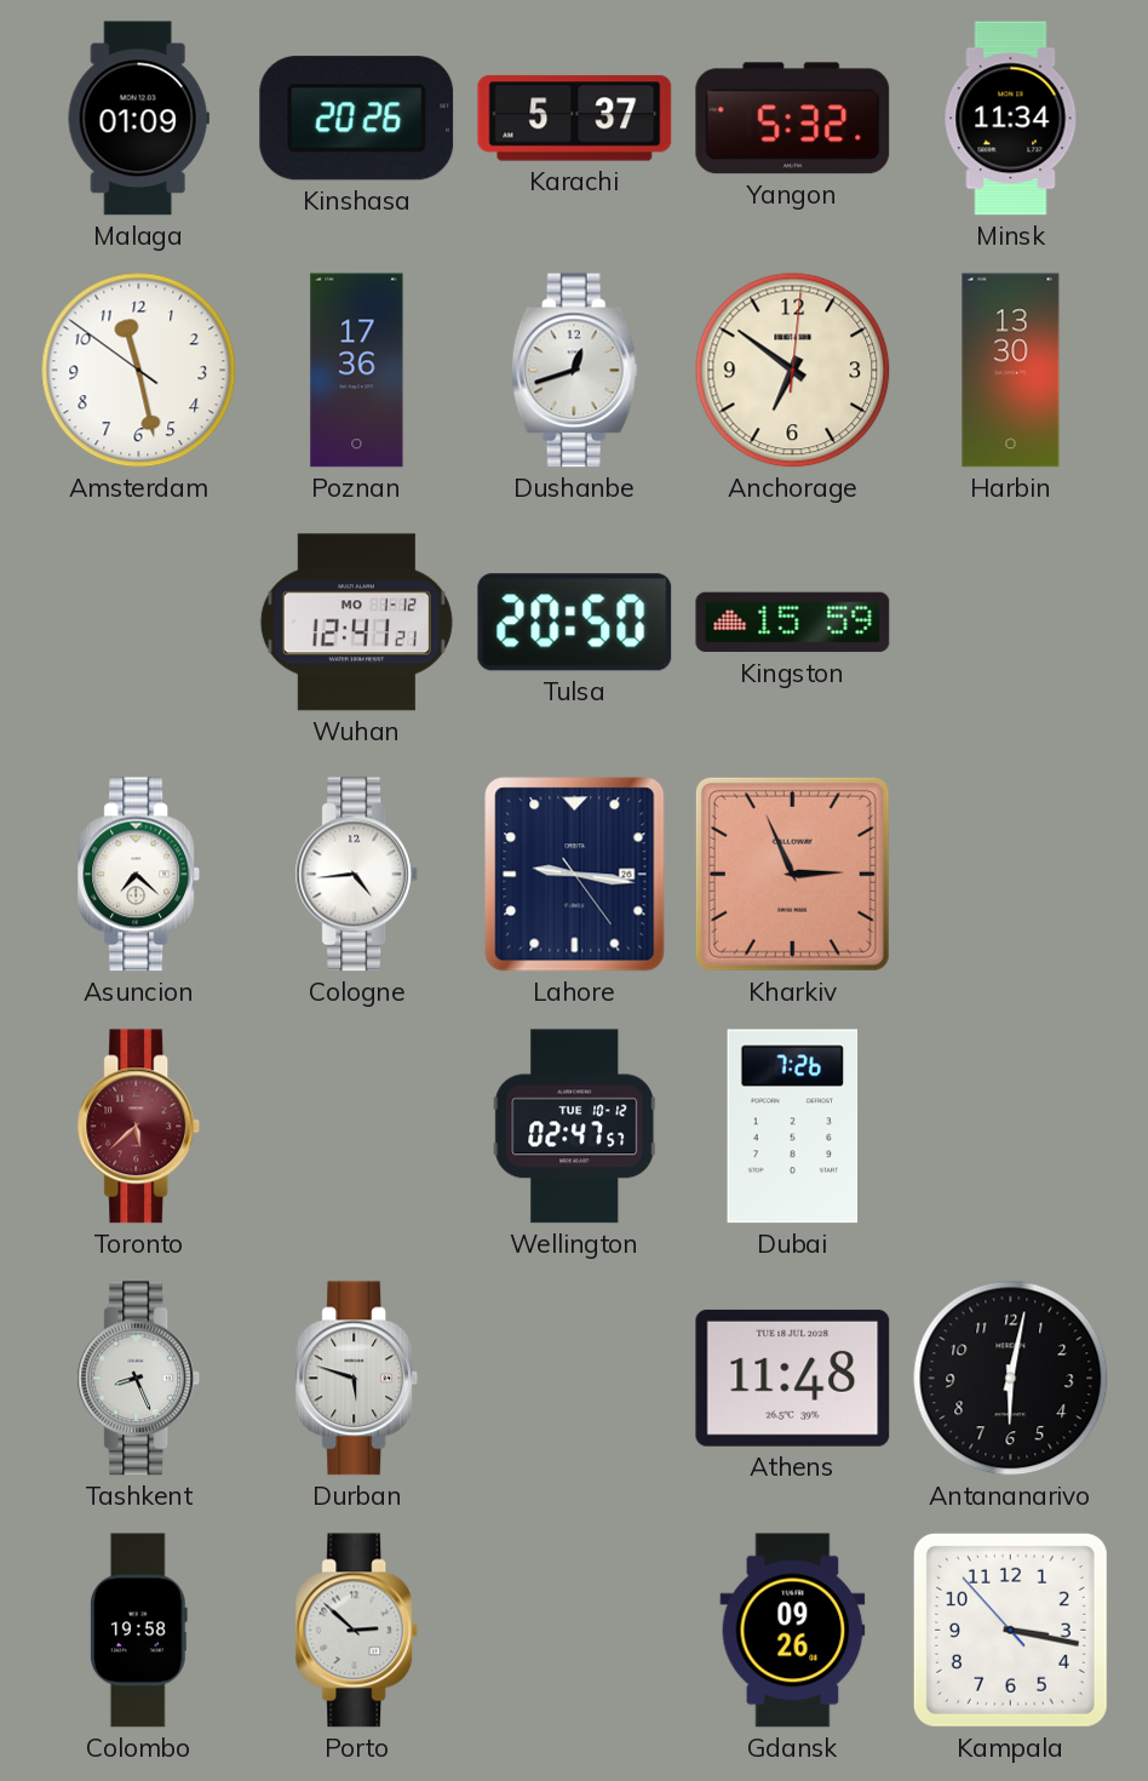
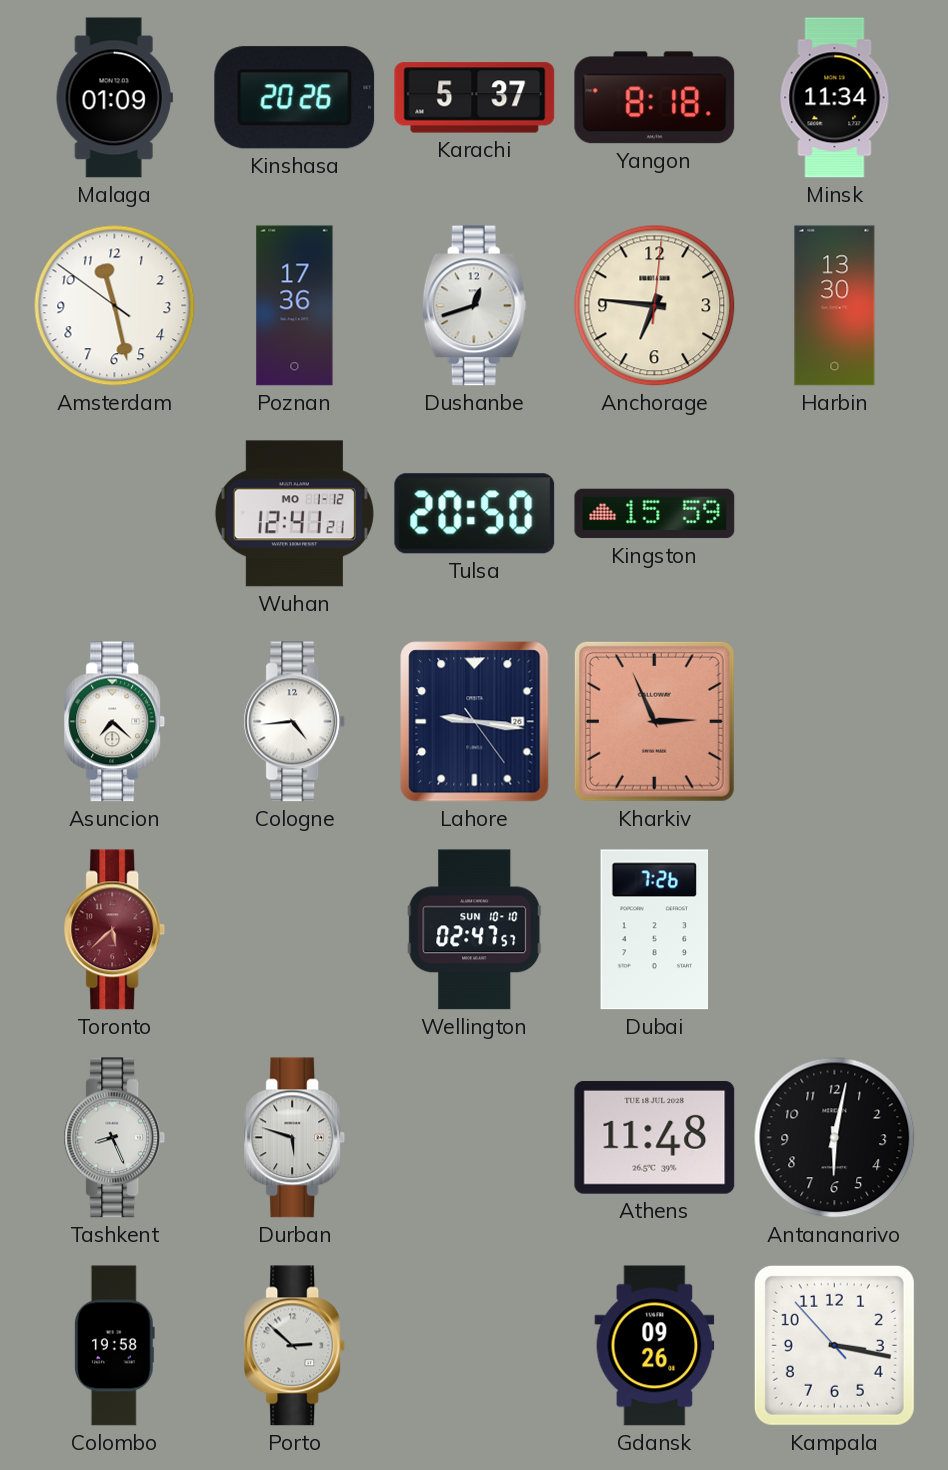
Yangon: 5:32 -> 8:18
Anchorage: 6:51 -> 6:46
Wellington date: TUE 10-12 -> SUN 10-10
